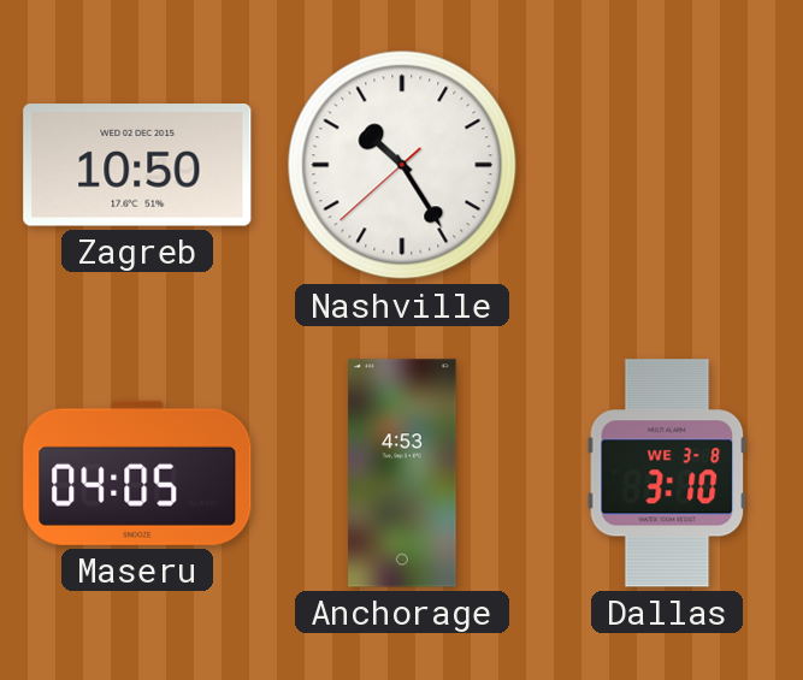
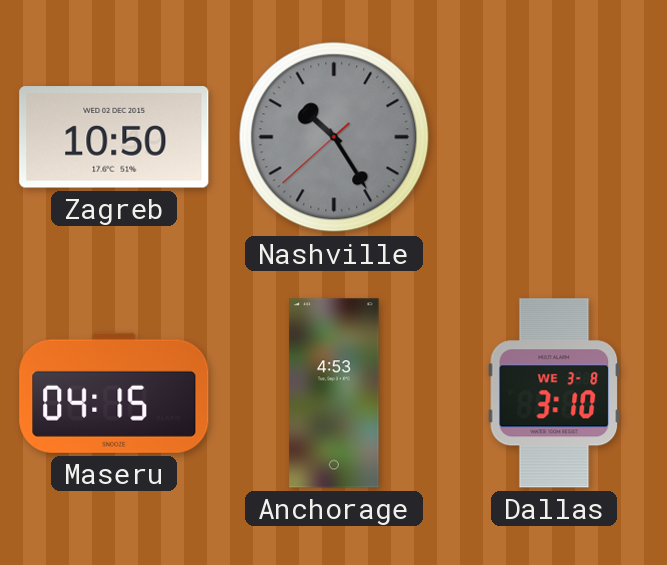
Nashville dial: white -> grey
Maseru: 04:05 -> 04:15
